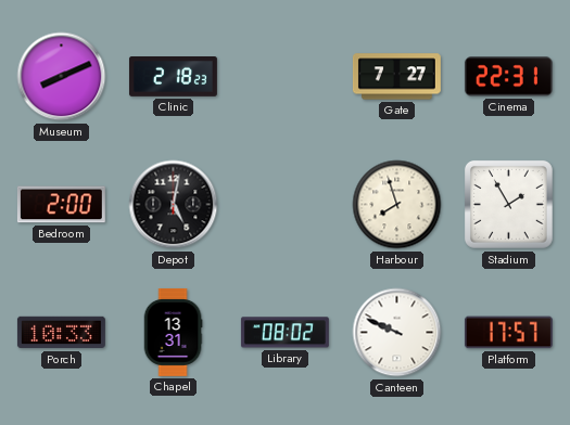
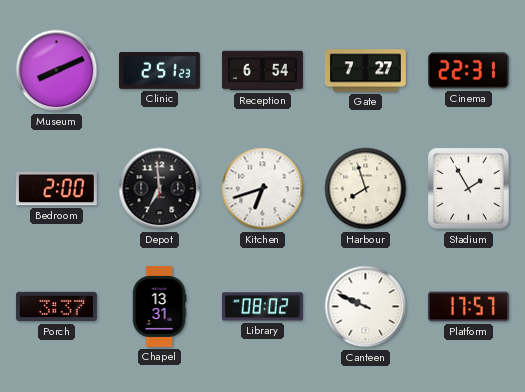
Clinic: 2:18 -> 2:51
Reception: none -> 6:54
Depot: 5:02 -> 6:59
Kitchen: none -> 6:42
Porch: 10:33 -> 3:37
